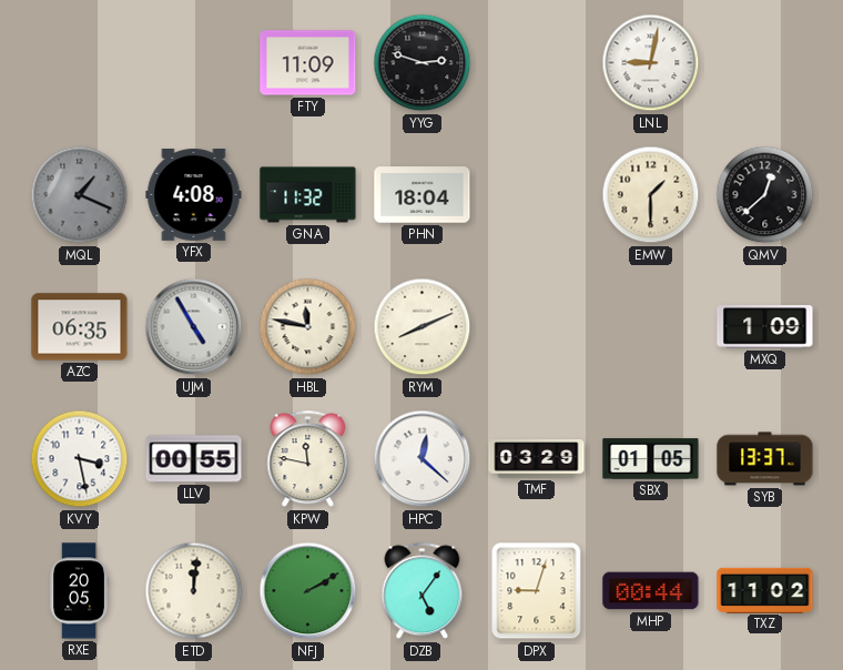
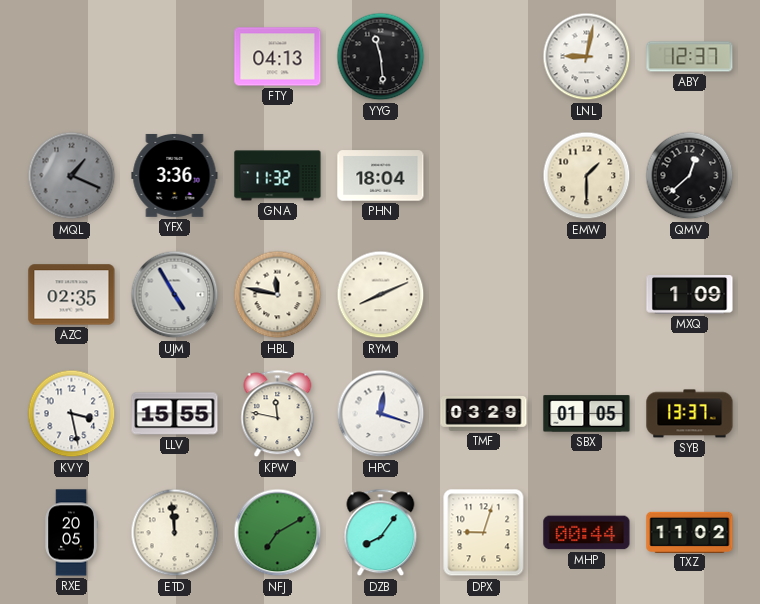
FTY: 11:09 -> 04:13
YYG: 2:48 -> 11:29
ABY: none -> 12:37
YFX: 4:08 -> 3:36
AZC: 06:35 -> 02:35
LLV: 00:55 -> 15:55
HPC: 12:22 -> 12:18
ETD: 12:01 -> 11:59
NFJ: 2:10 -> 7:10
DZB: 5:06 -> 8:06
